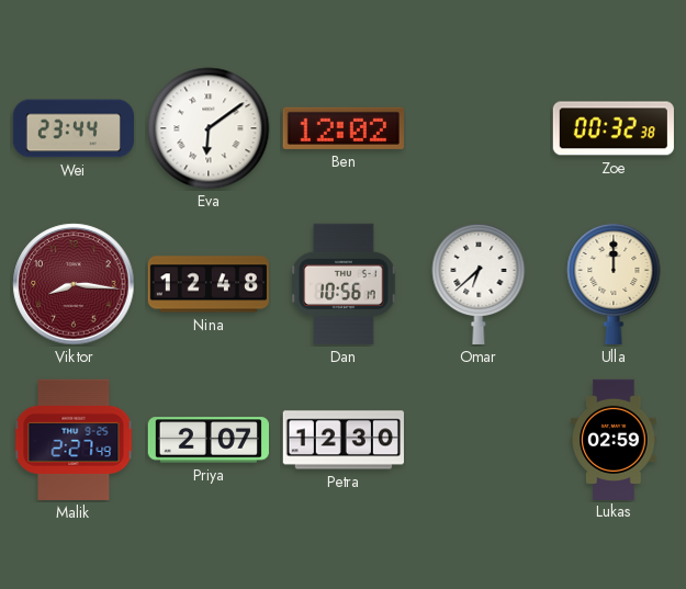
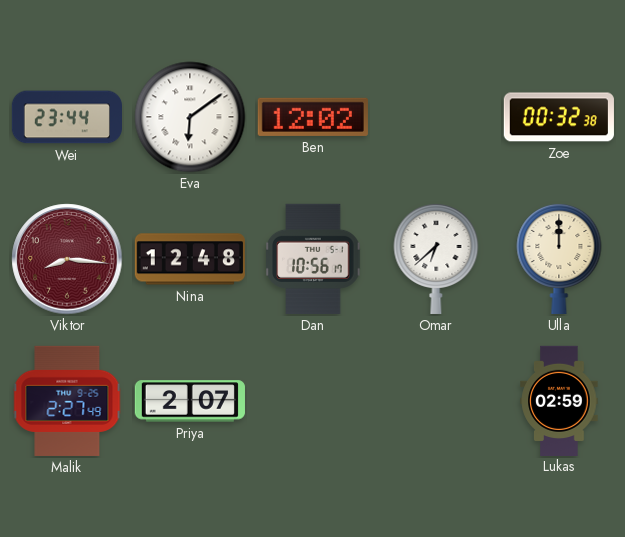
Petra: 12:30 -> none
